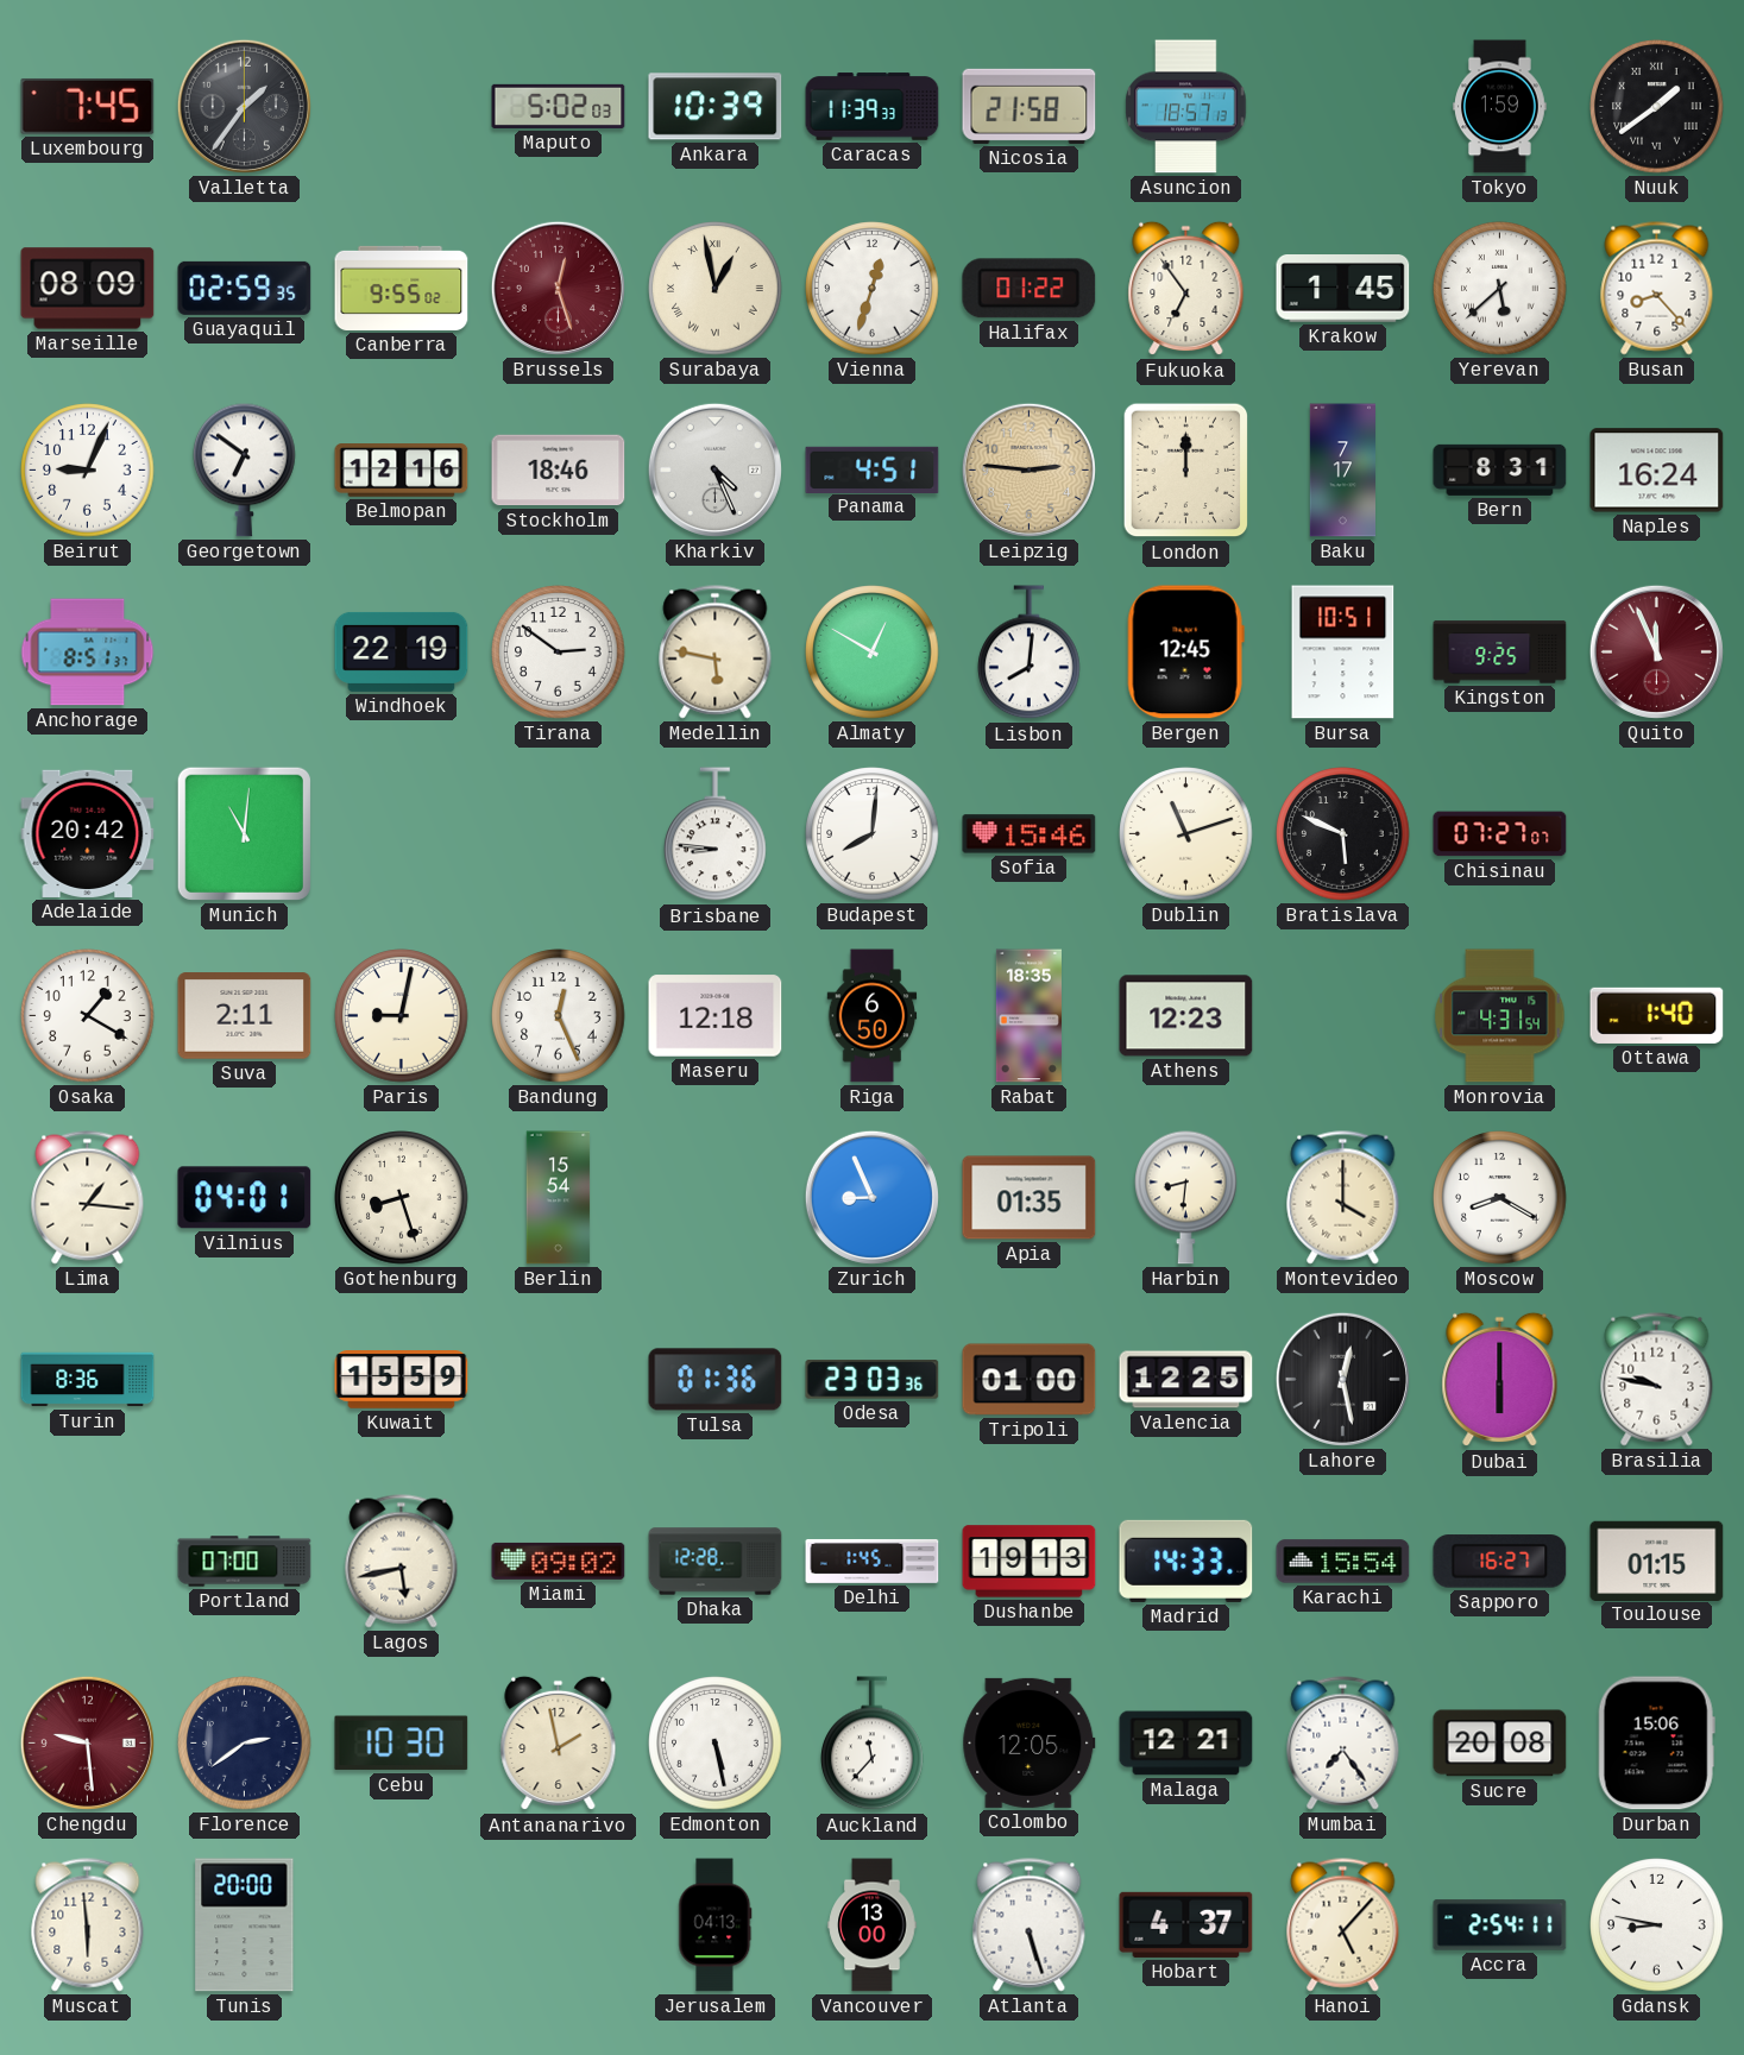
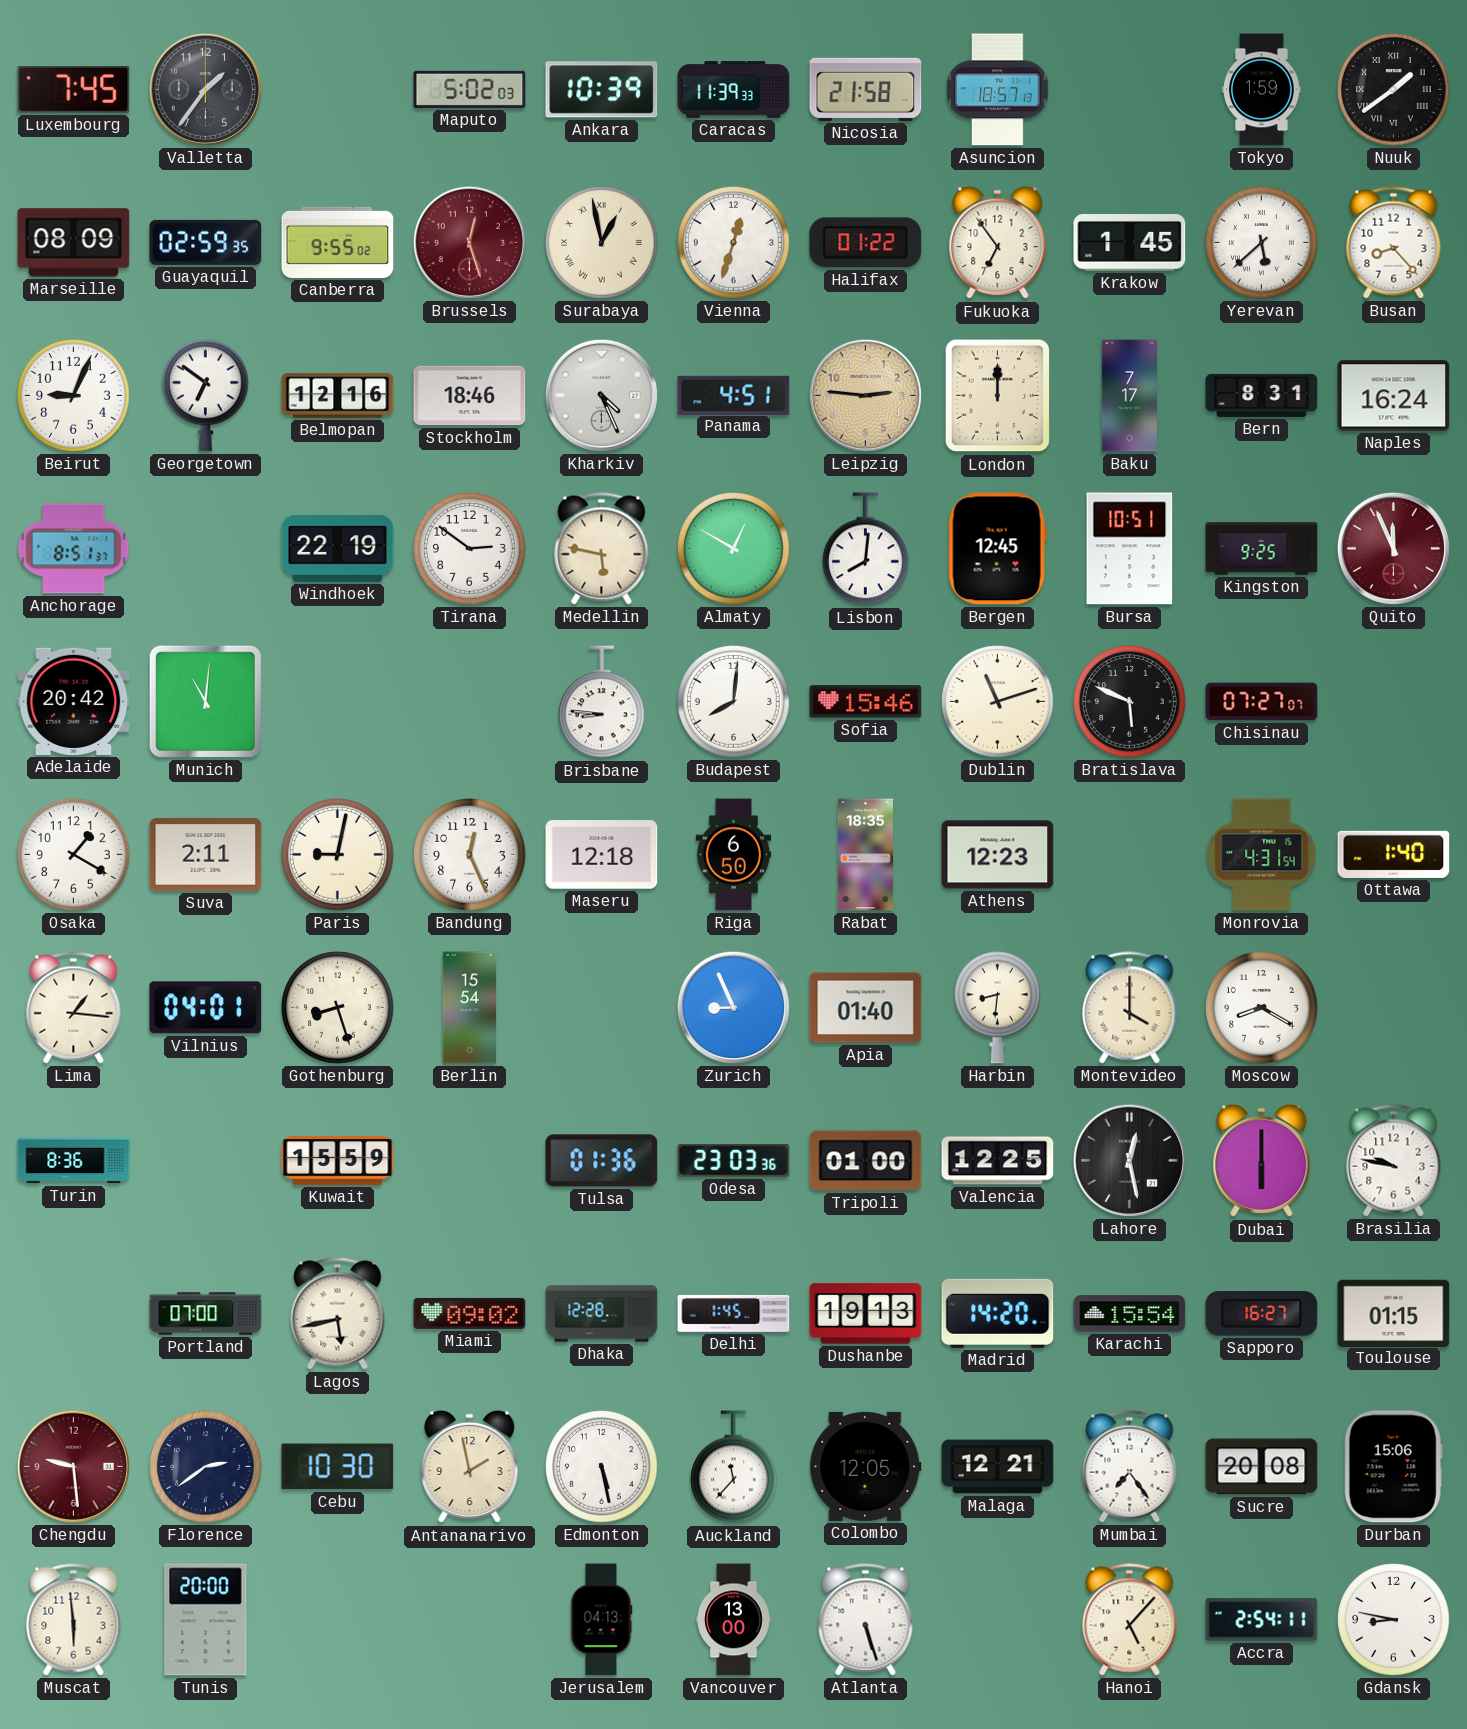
Apia: 01:35 -> 01:40
Madrid: 14:33 -> 14:20
Hobart: 4:37 -> none
